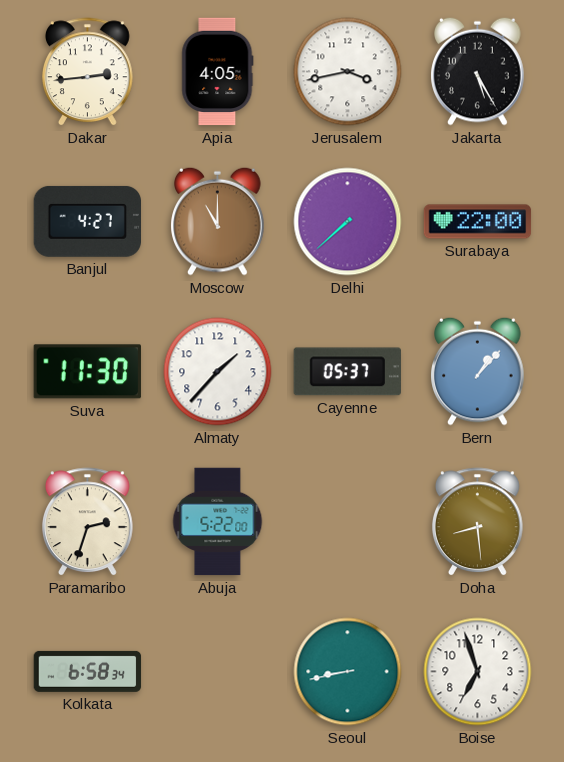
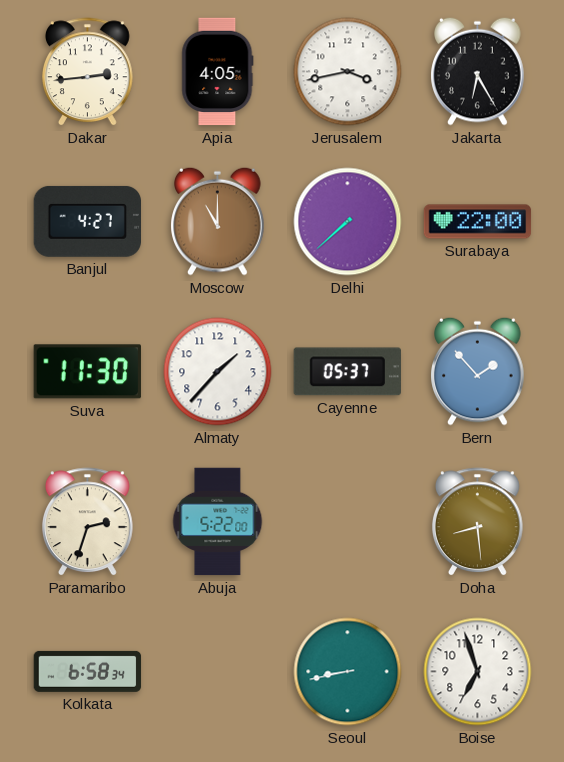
Jakarta: 5:25 -> 6:25
Bern: 1:07 -> 1:53
